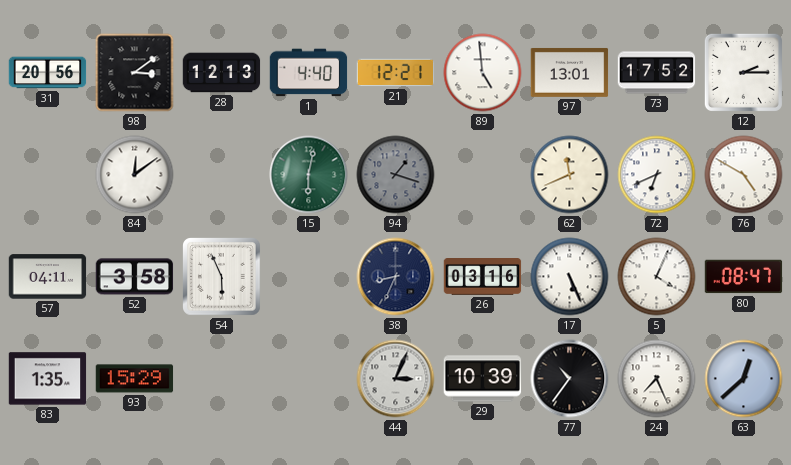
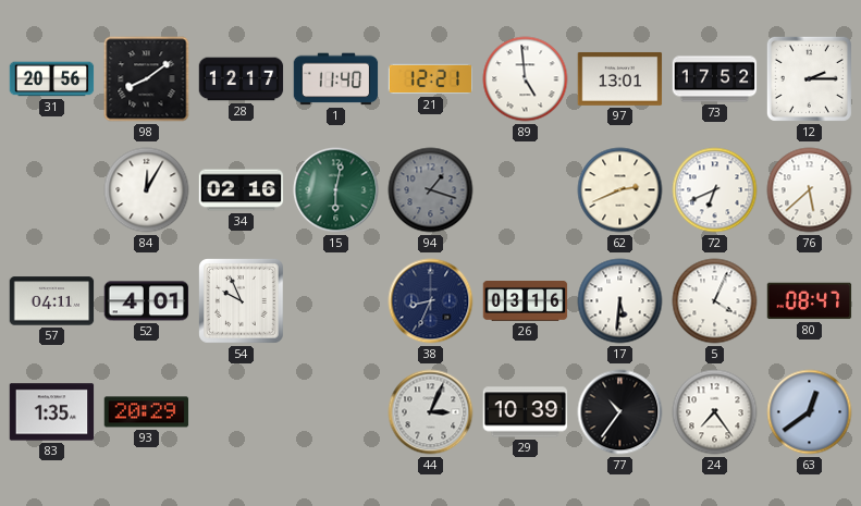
98: 3:09 -> 8:09
28: 12:13 -> 12:17
1: 4:40 -> 11:40
84: 12:09 -> 12:05
34: none -> 02:16
62: 11:41 -> 2:41
76: 4:50 -> 5:38
52: 3:58 -> 4:01
54: 5:56 -> 9:56
17: 5:26 -> 5:31
93: 15:29 -> 20:29
24: 7:26 -> 7:24
63: 12:38 -> 12:39
